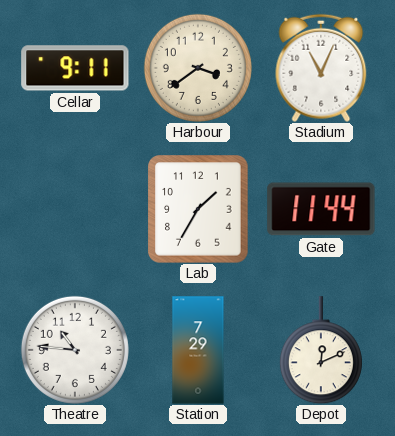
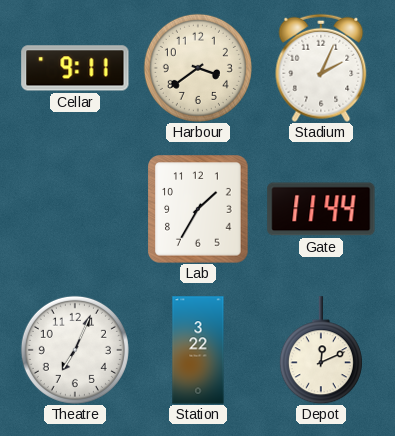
Stadium: 11:04 -> 2:04
Theatre: 10:46 -> 7:04
Station: 7:29 -> 3:22
